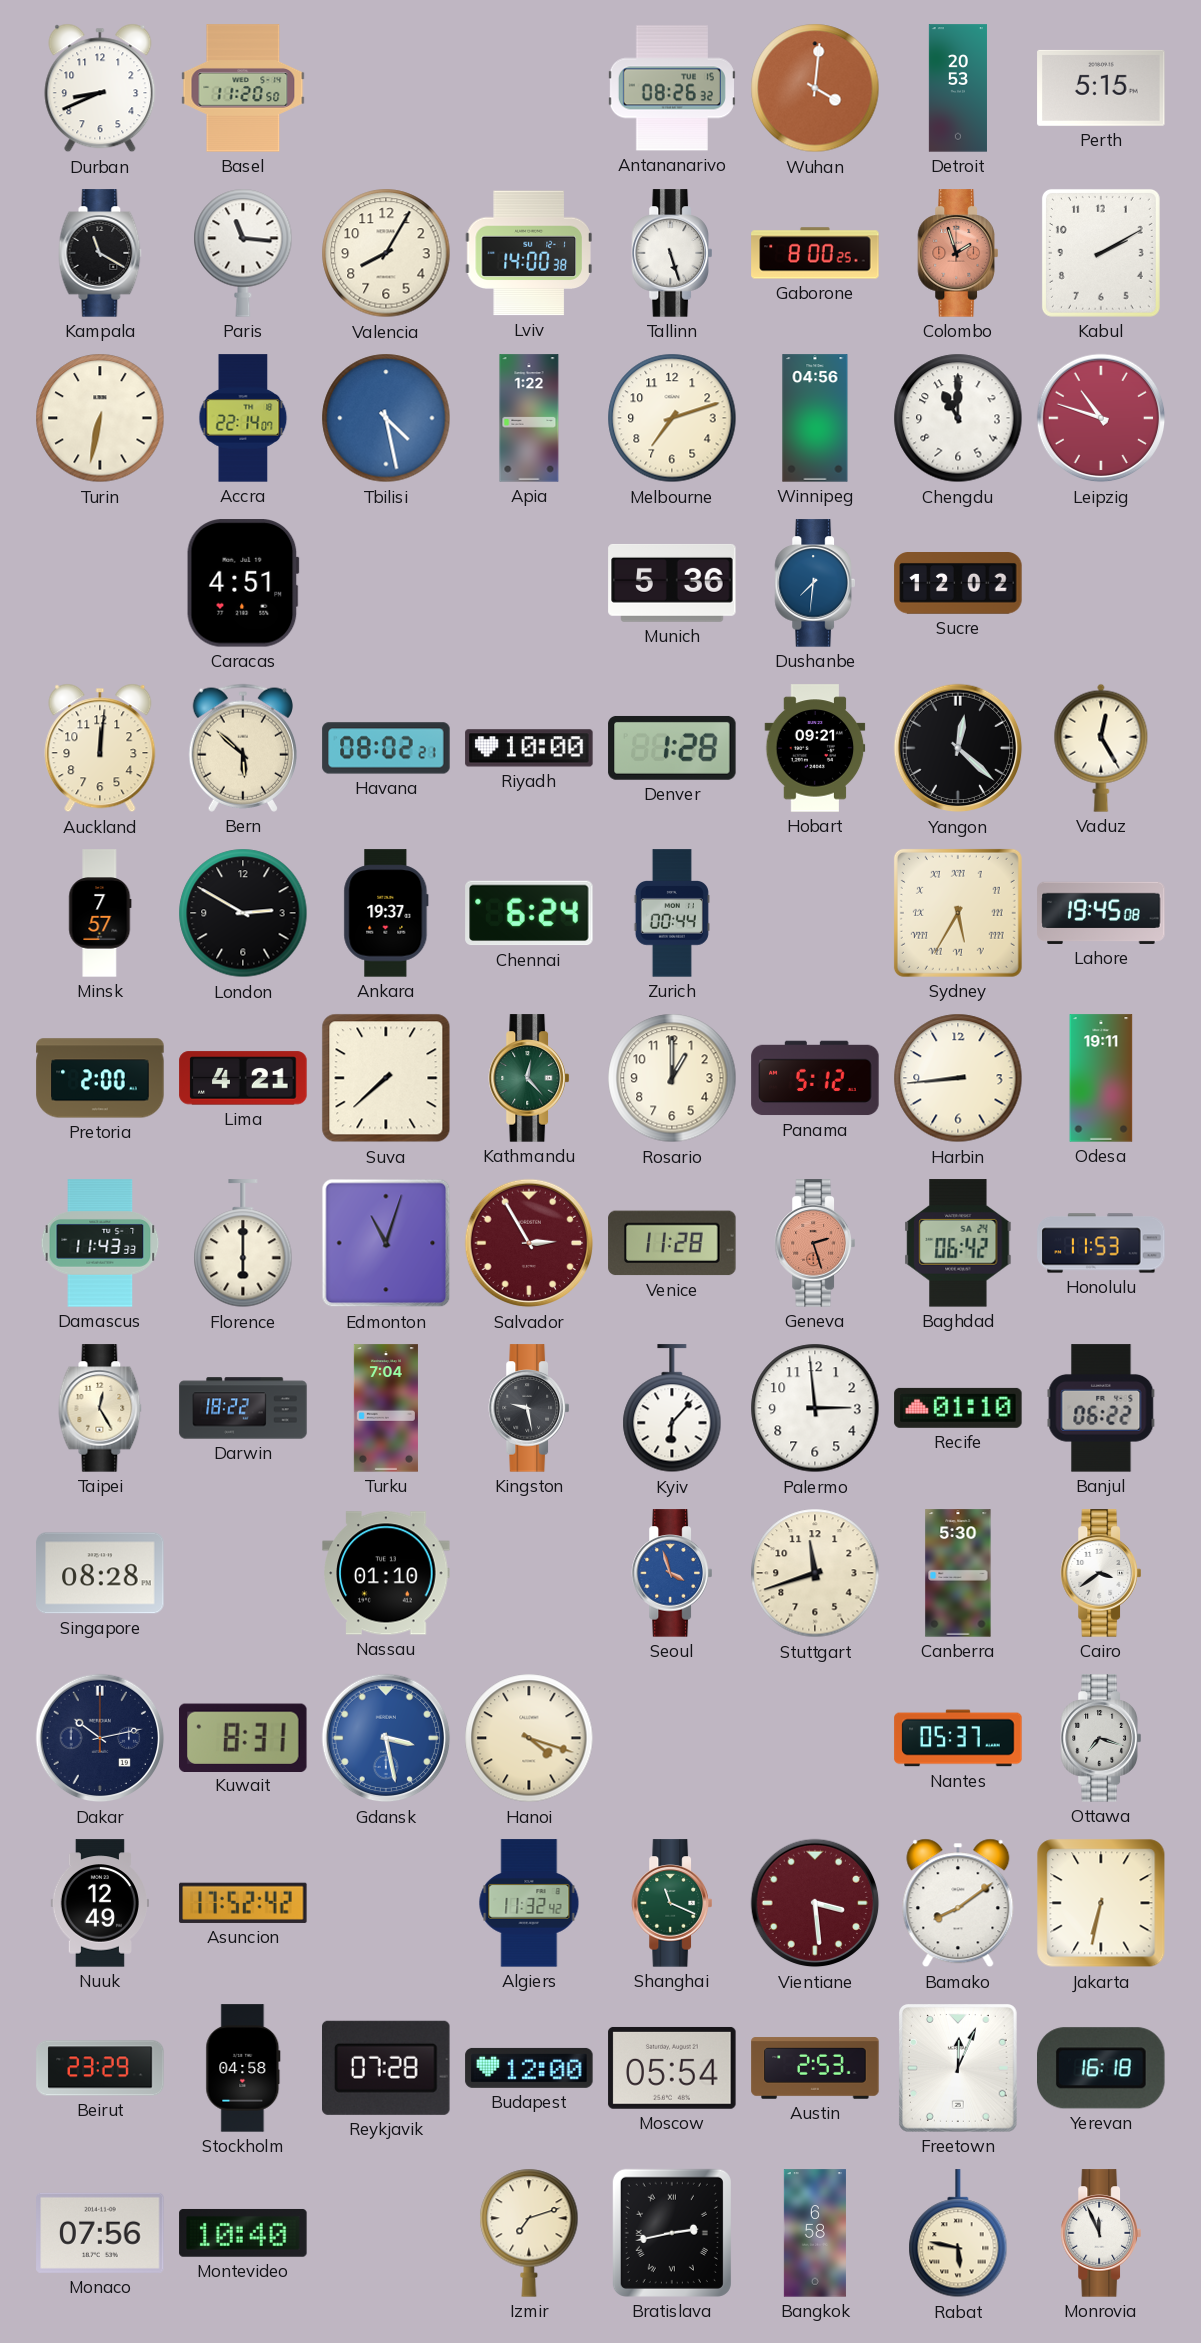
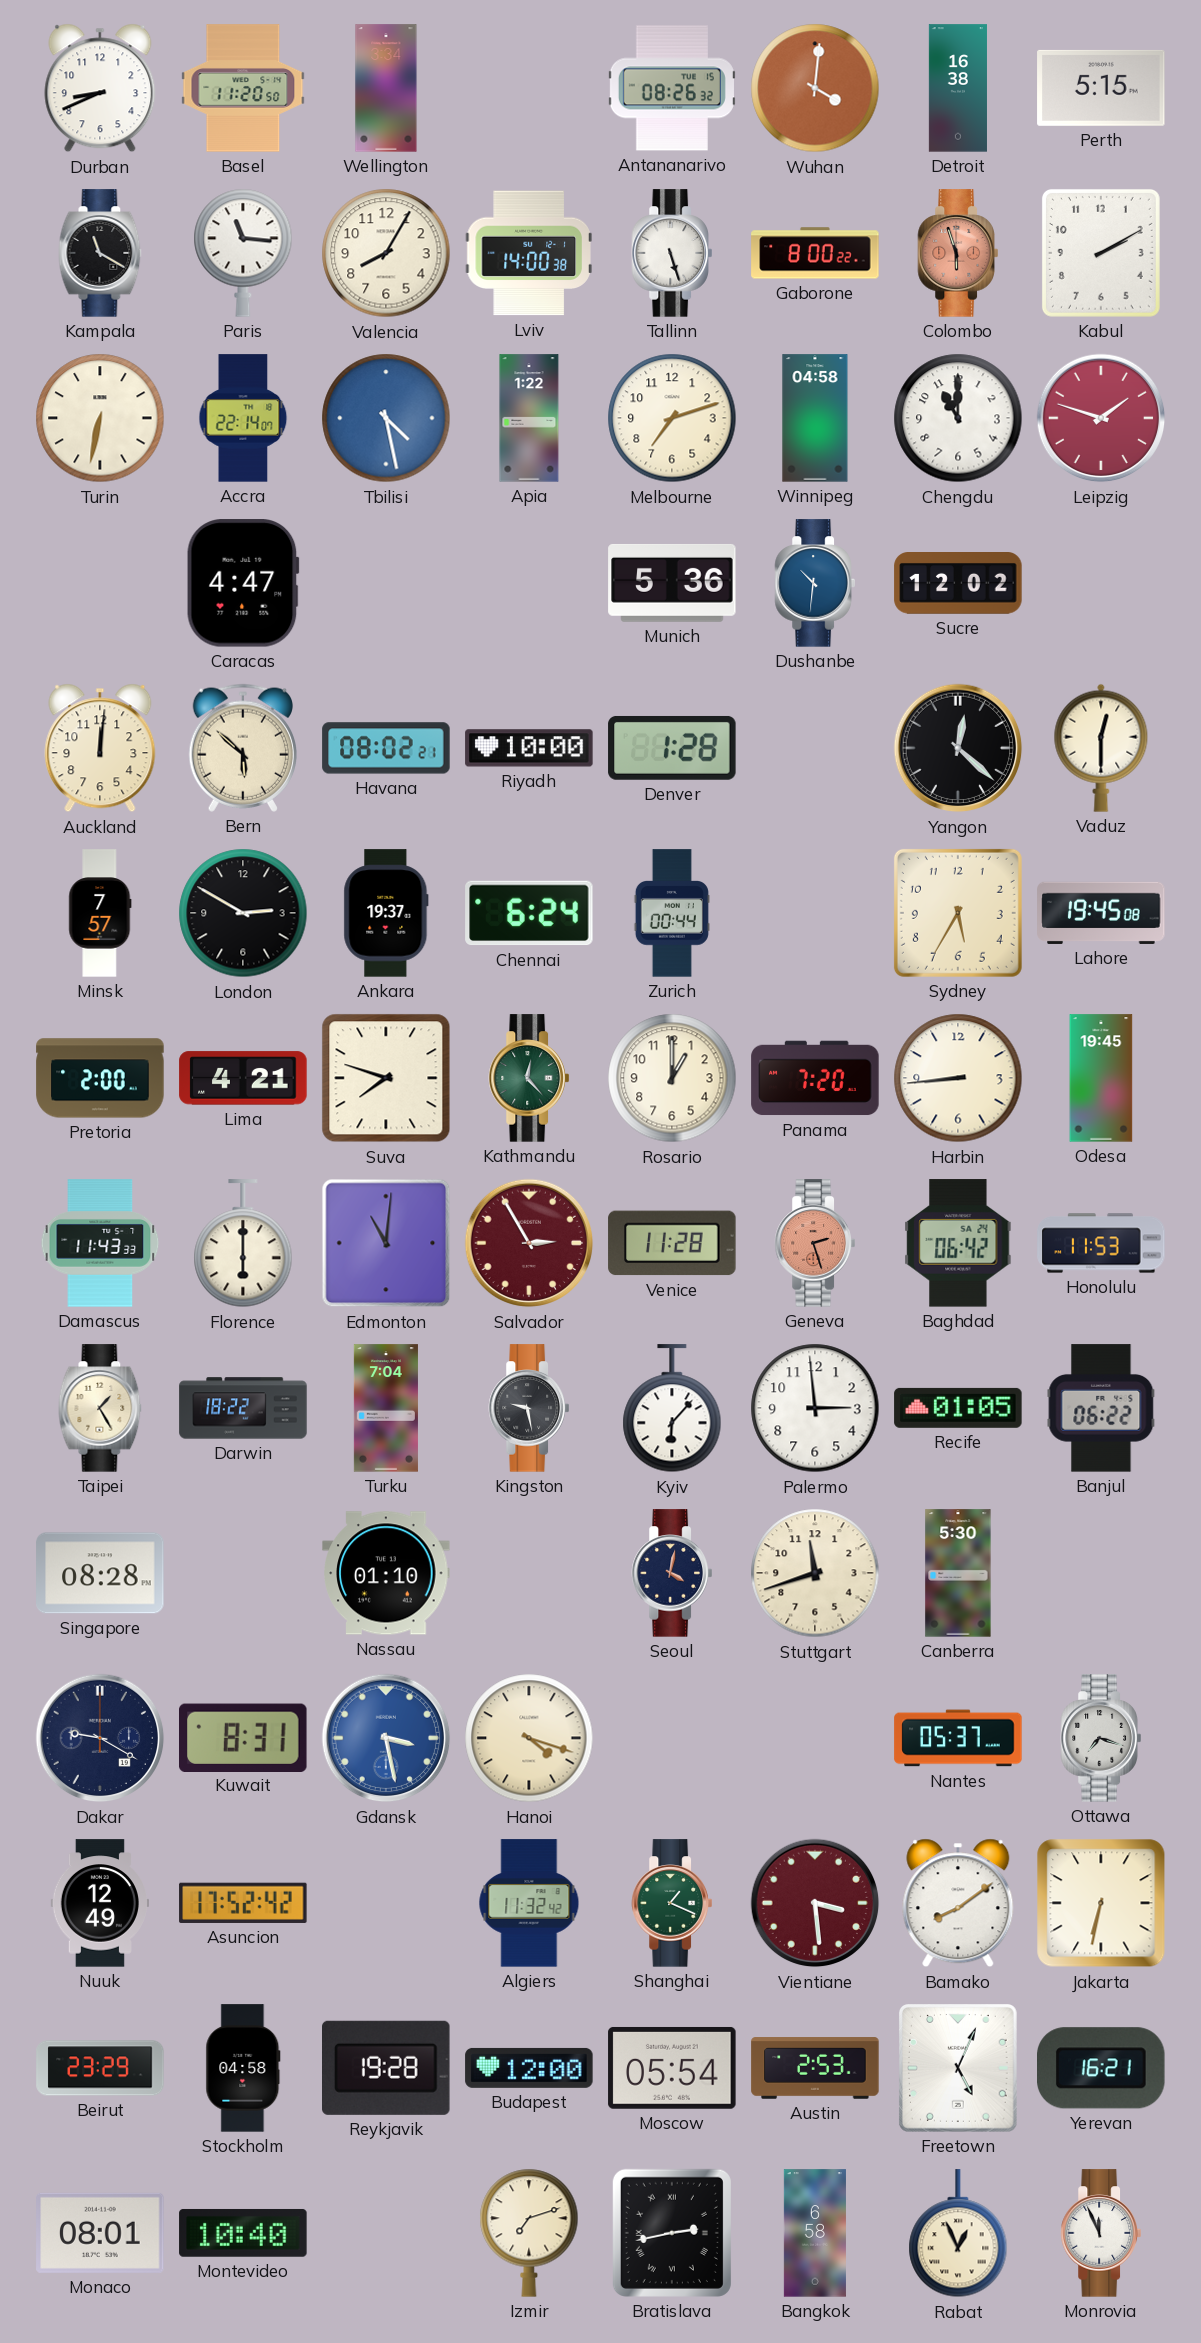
Wellington: none -> 3:34
Detroit: 20:53 -> 16:38
Gaborone: 8:00:25 -> 8:00:22
Colombo: 1:57 -> 5:57
Winnipeg: 04:56 -> 04:58
Leipzig: 10:48 -> 1:48
Caracas: 4:51 -> 4:47
Dushanbe: 7:31 -> 10:31
Hobart: 09:21 -> none
Vaduz: 12:25 -> 12:30
Sydney numerals: Roman -> Arabic
Suva: 7:38 -> 7:48
Panama: 5:12 -> 7:20
Odesa: 19:11 -> 19:45
Edmonton: 11:03 -> 11:01
Taipei: 12:25 -> 1:25
Recife: 01:10 -> 01:05
Seoul: 3:57 -> 4:02
Seoul dial: blue -> navy
Cairo: 3:39 -> none
Dakar: 10:13 -> 9:20
Shanghai: 11:19 -> 1:19
Reykjavik: 07:28 -> 19:28
Freetown: 12:04 -> 5:04
Yerevan: 16:18 -> 16:21
Monaco: 07:56 -> 08:01
Rabat: 5:47 -> 12:56
